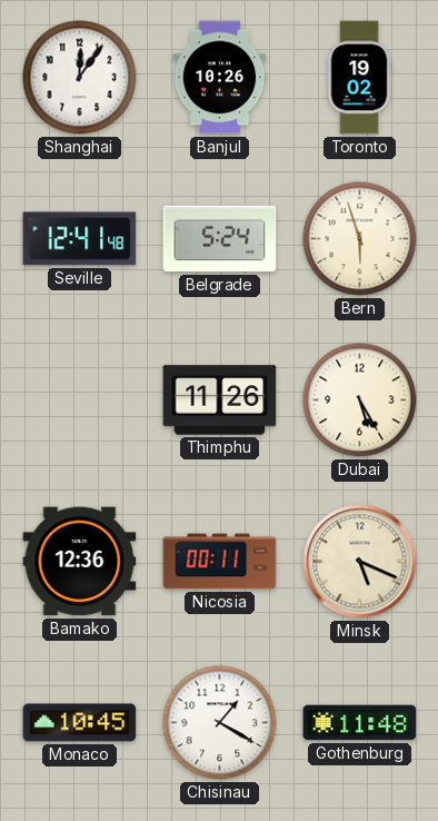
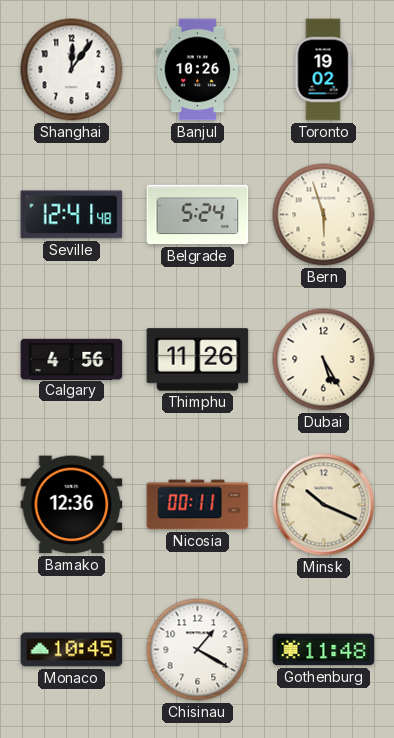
Calgary: none -> 4:56
Minsk: 5:19 -> 10:19
